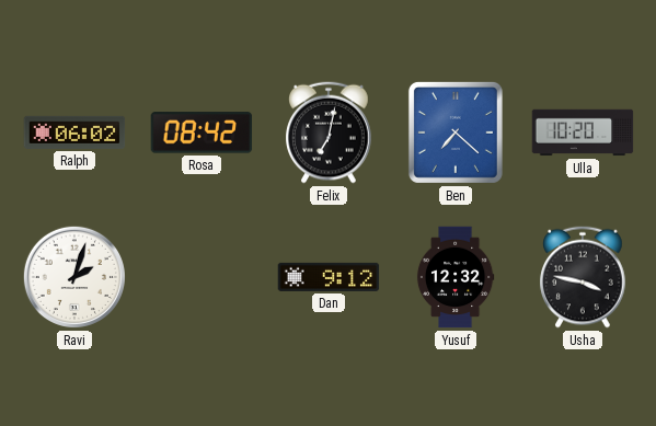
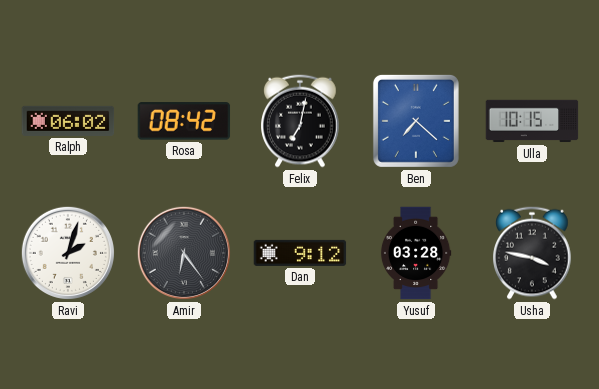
Ulla: 10:20 -> 10:15
Amir: none -> 6:24
Yusuf: 12:32 -> 03:28
